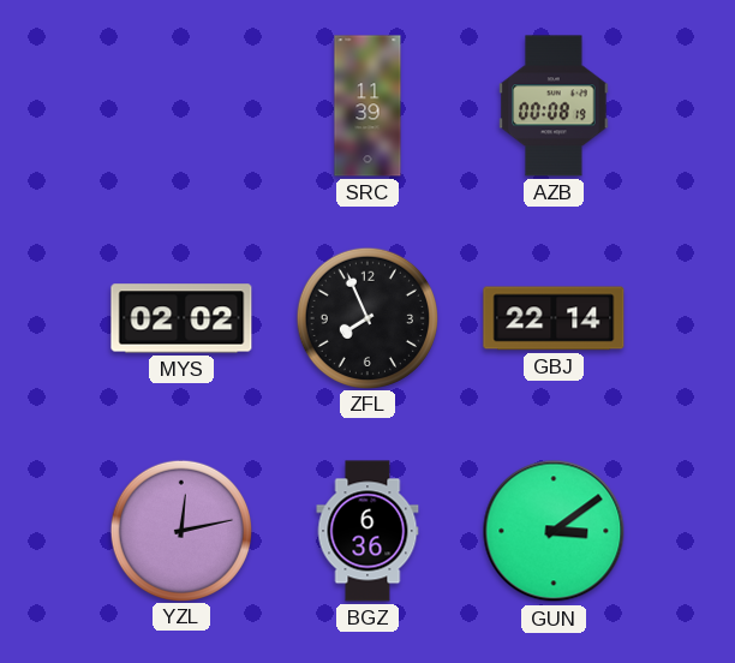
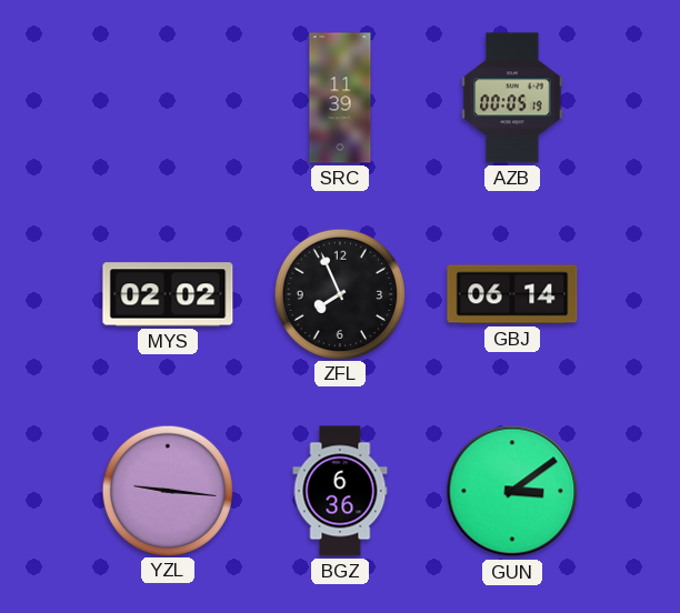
AZB: 00:08 -> 00:05
GBJ: 22:14 -> 06:14
YZL: 12:13 -> 9:16
